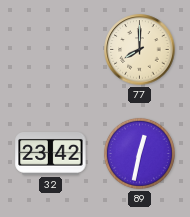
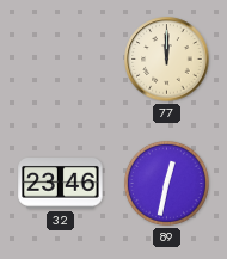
77: 8:00 -> 12:00
32: 23:42 -> 23:46
